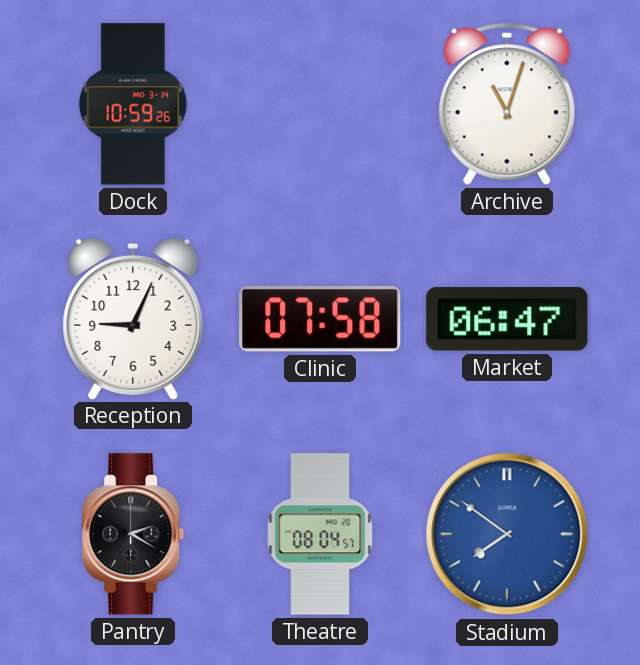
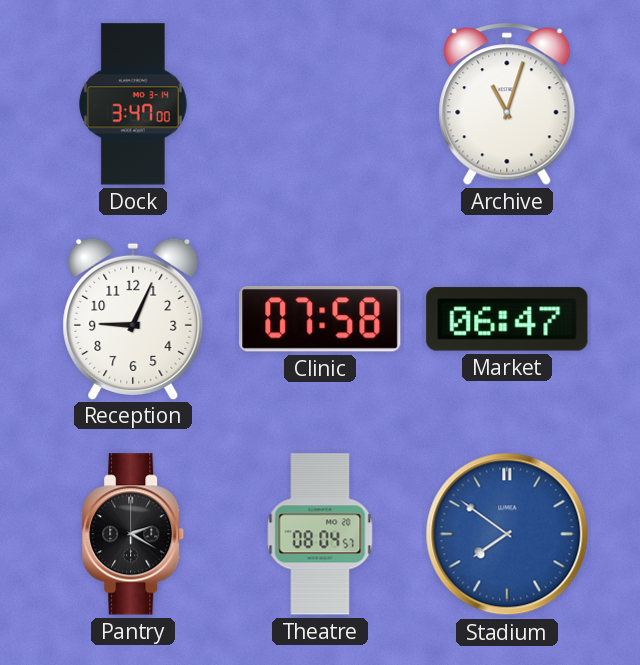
Dock: 10:59 -> 3:47
